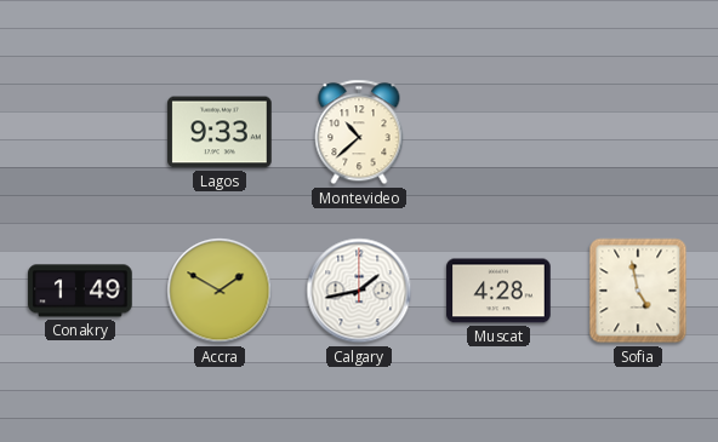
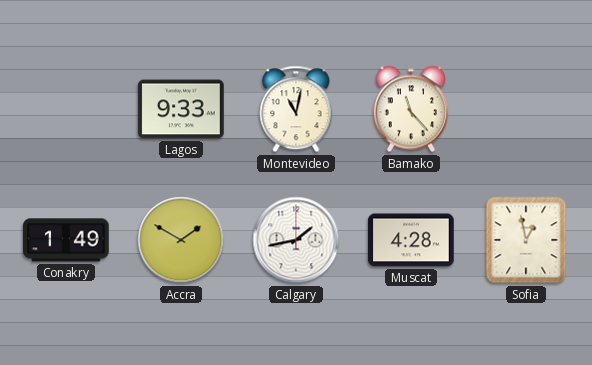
Montevideo: 10:38 -> 11:02
Bamako: none -> 11:23
Sofia: 4:58 -> 12:58
